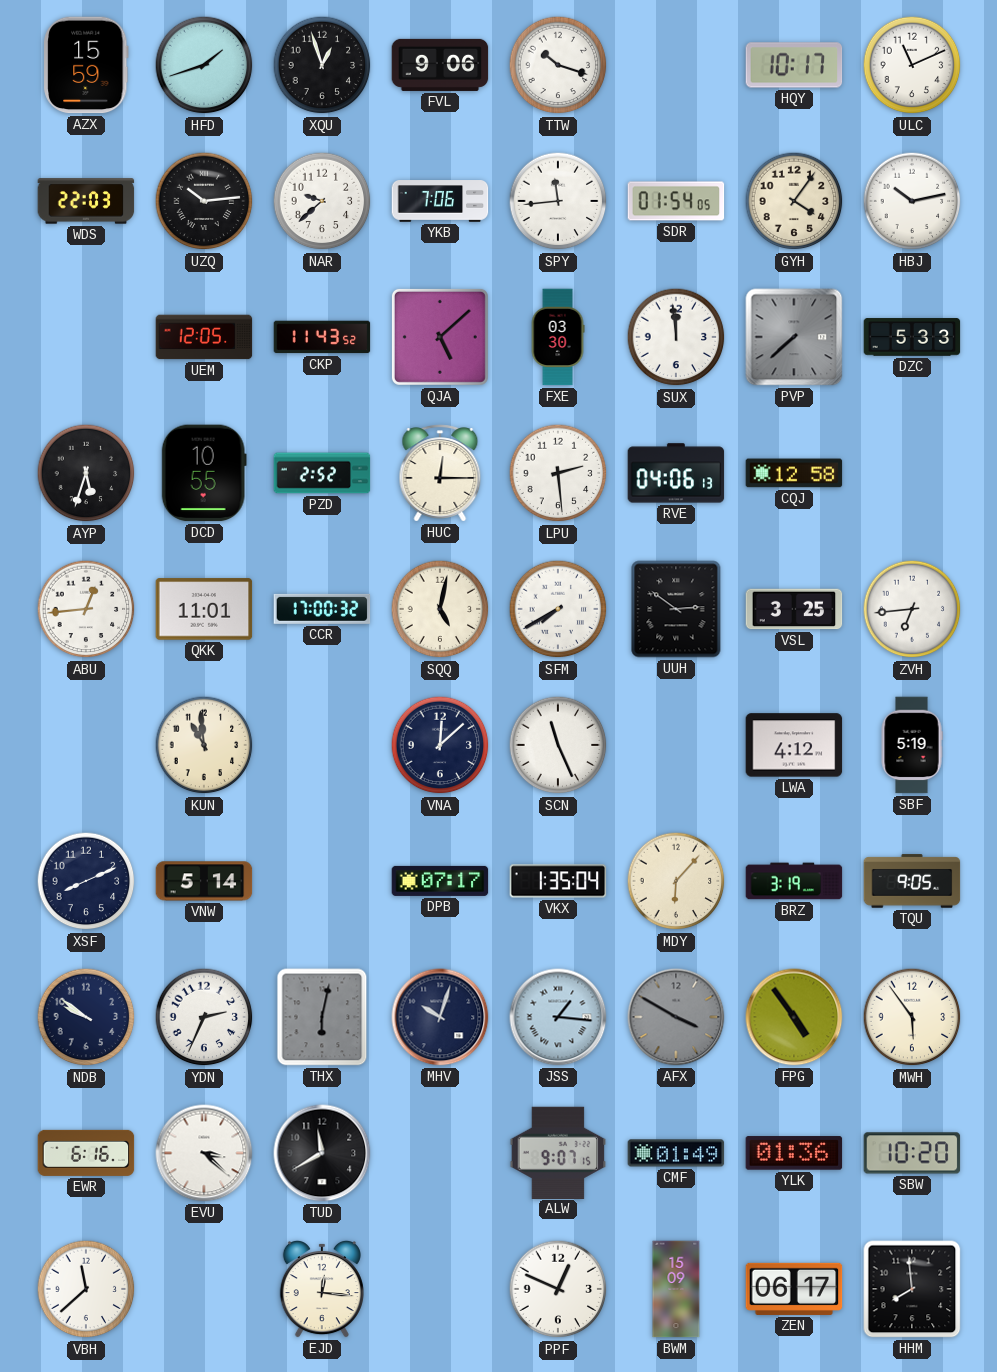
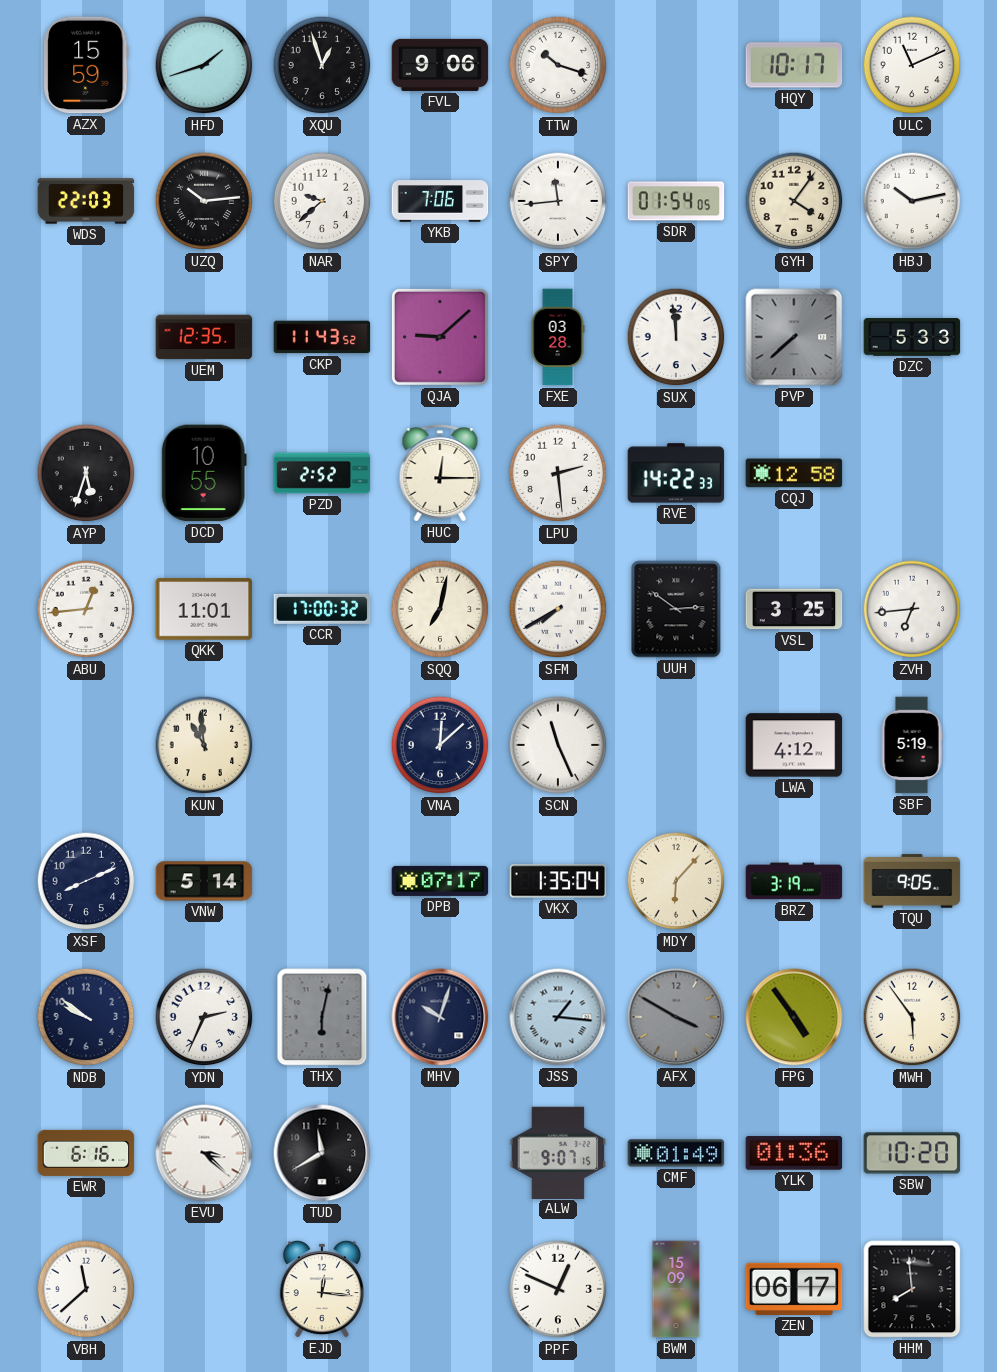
UEM: 12:05 -> 12:35
QJA: 5:08 -> 9:08
FXE: 03:30 -> 03:28
RVE: 04:06 -> 14:22
SQQ: 5:02 -> 7:02
